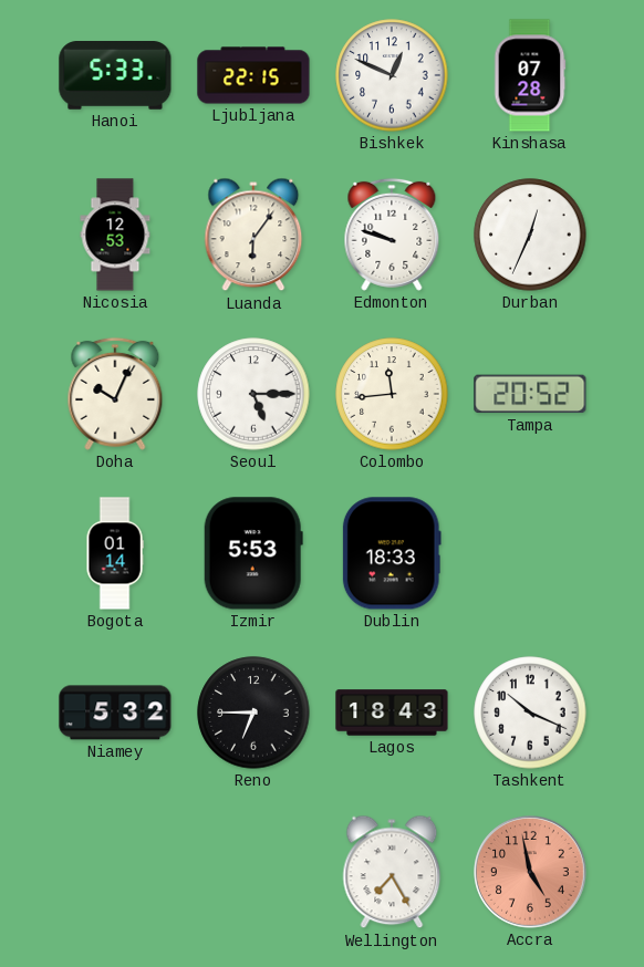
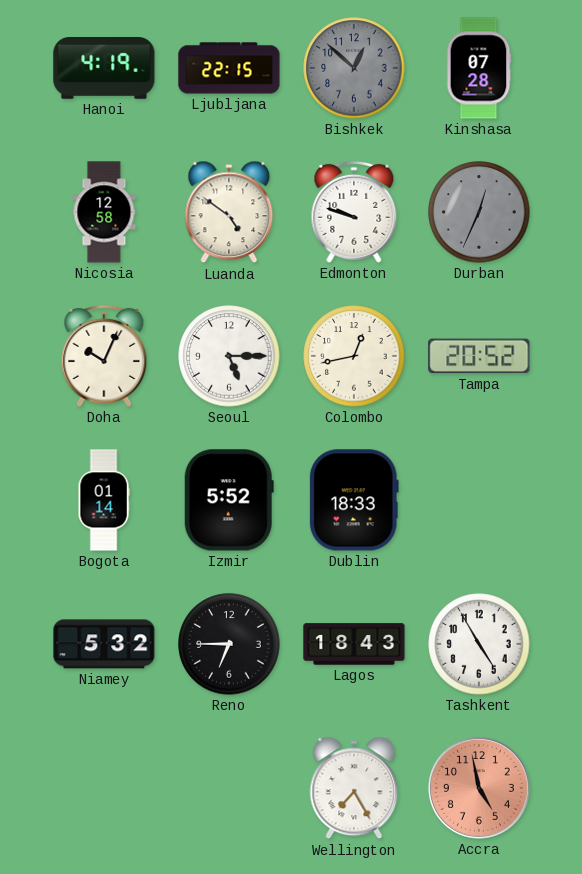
Hanoi: 5:33 -> 4:19
Bishkek: 12:49 -> 12:52
Bishkek dial: white -> grey
Nicosia: 12:53 -> 12:58
Luanda: 6:06 -> 4:51
Durban dial: white -> grey
Colombo: 11:44 -> 12:43
Izmir: 5:53 -> 5:52
Tashkent: 10:19 -> 4:55
